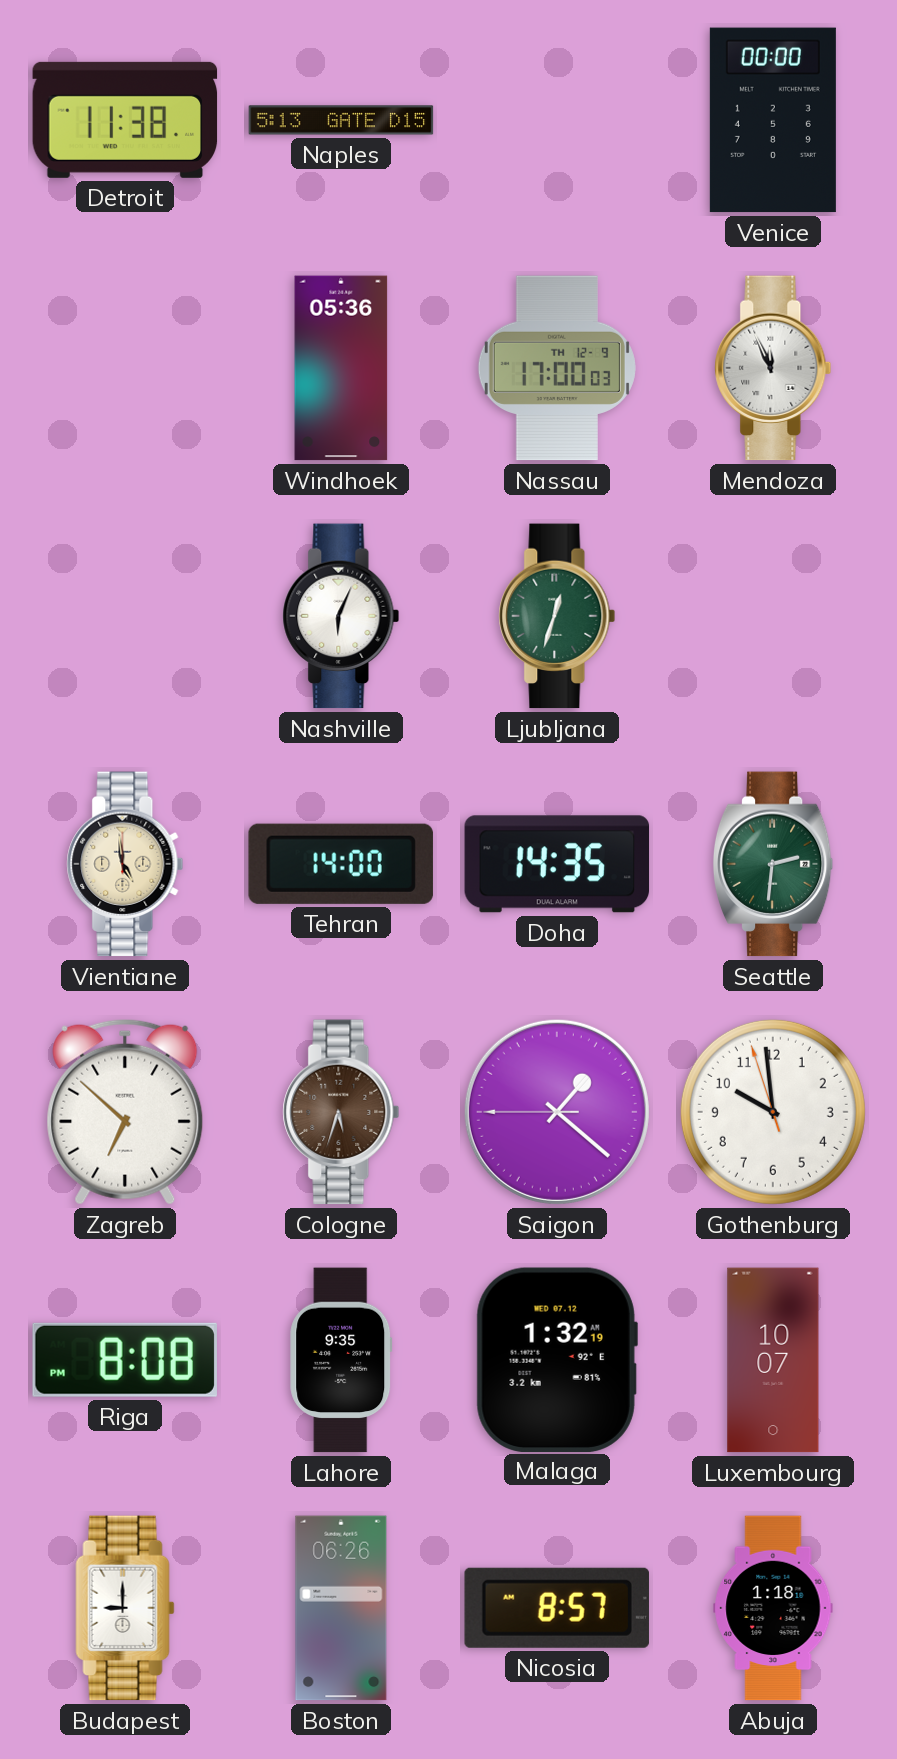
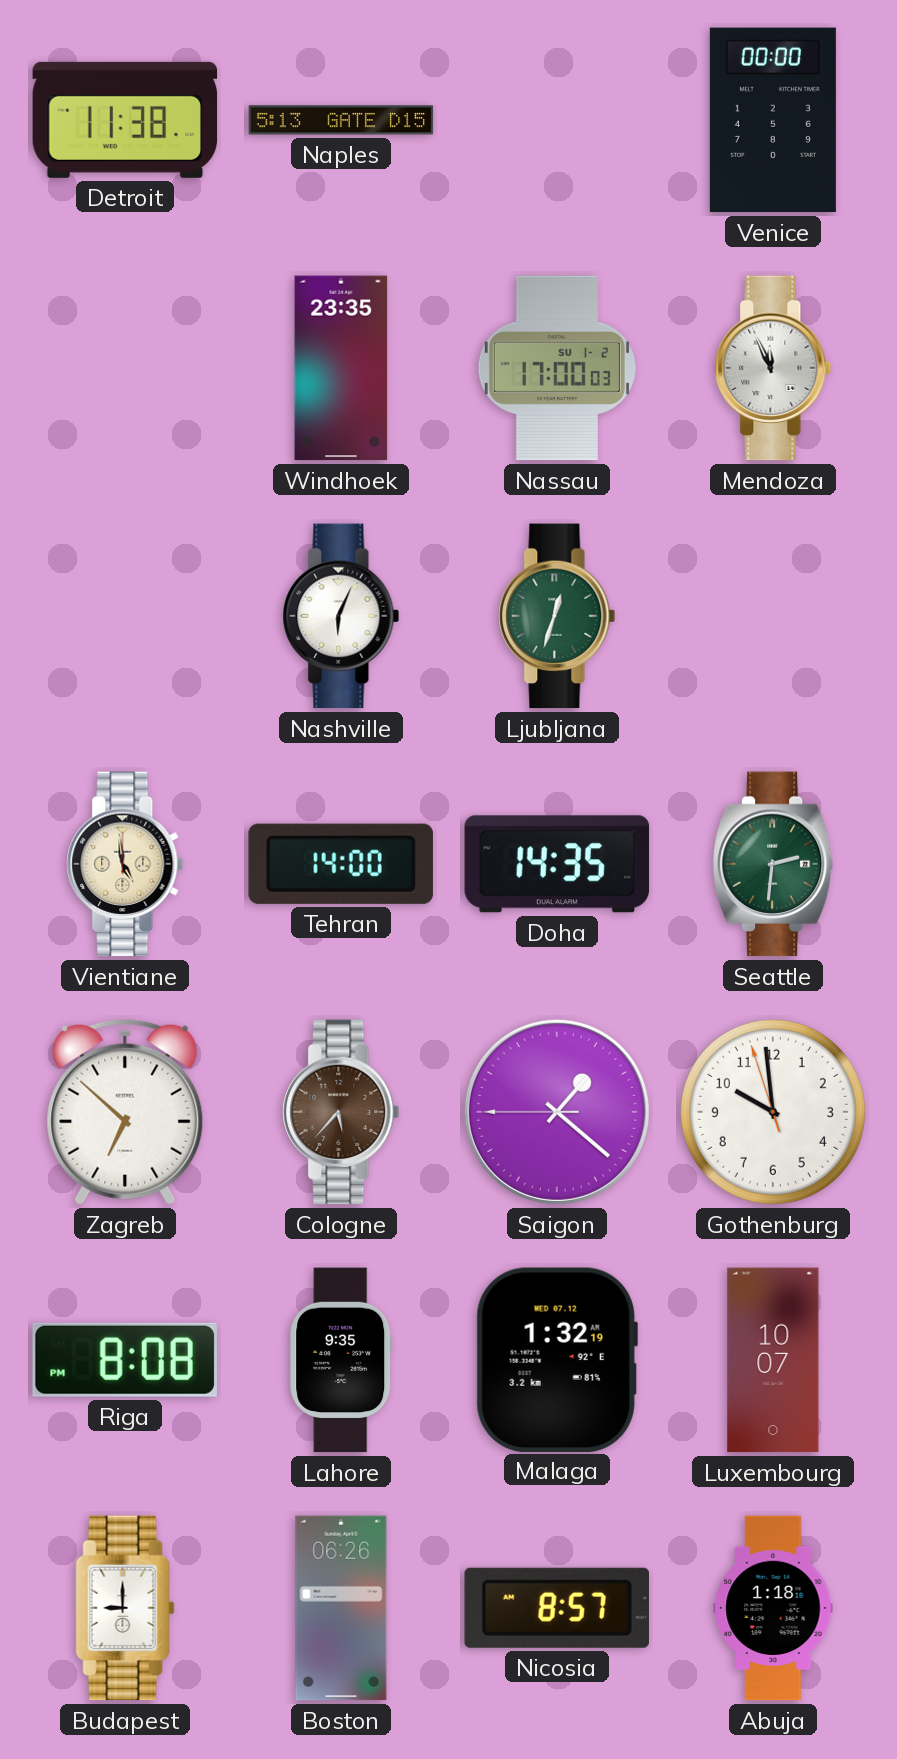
Windhoek: 05:36 -> 23:35
Nassau date: TH 12-9 -> SU 1-2
Cologne: 5:33 -> 5:37
